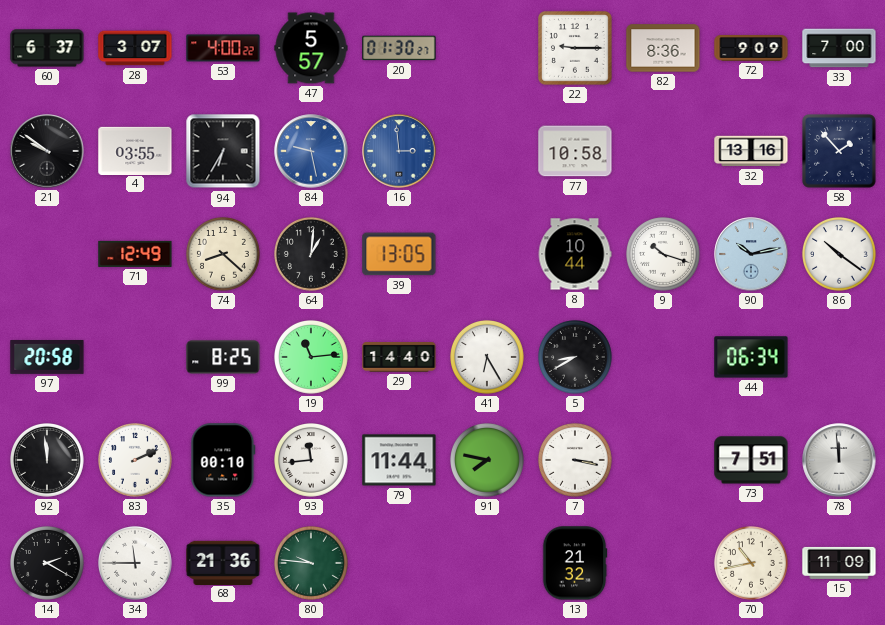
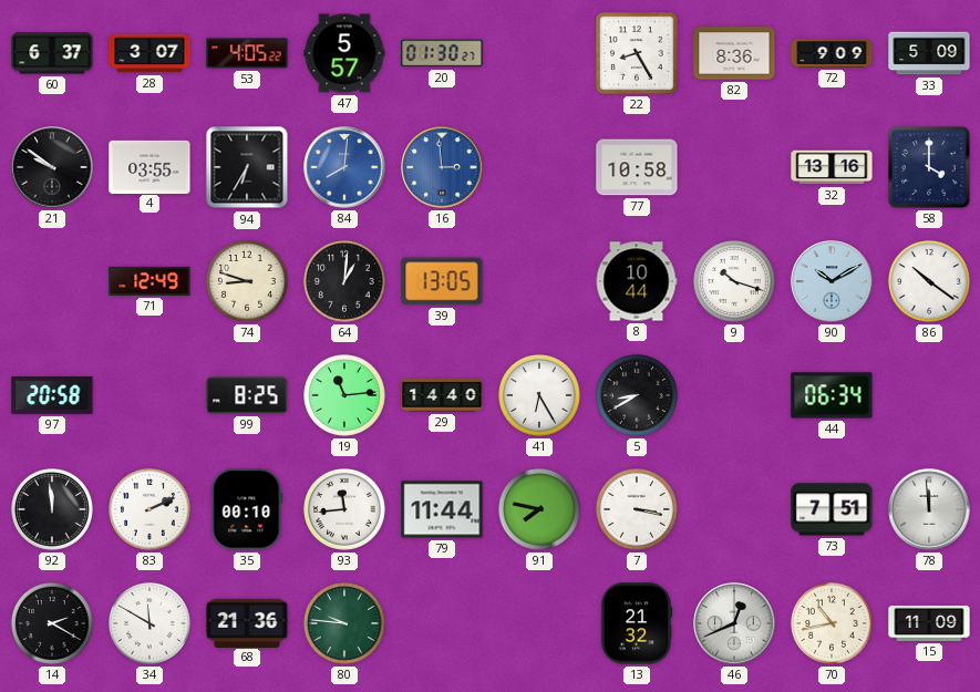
53: 4:00 -> 4:05
22: 9:15 -> 8:25
33: 7:00 -> 5:09
84: 9:28 -> 8:01
58: 1:53 -> 4:00
74: 8:22 -> 8:48
90: 10:13 -> 10:10
34: 11:45 -> 11:50
46: none -> 12:41
